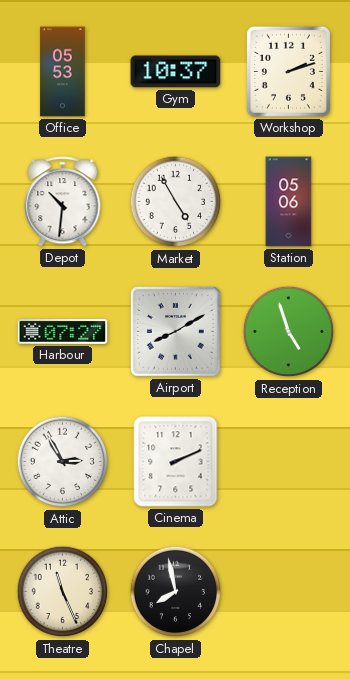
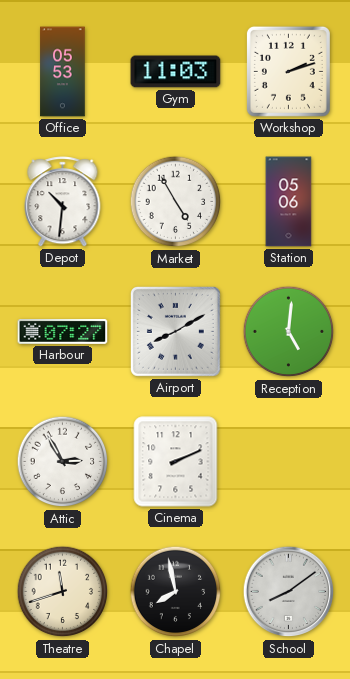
Gym: 10:37 -> 11:03
Reception: 4:57 -> 5:01
Theatre: 11:26 -> 11:42
School: none -> 8:09
